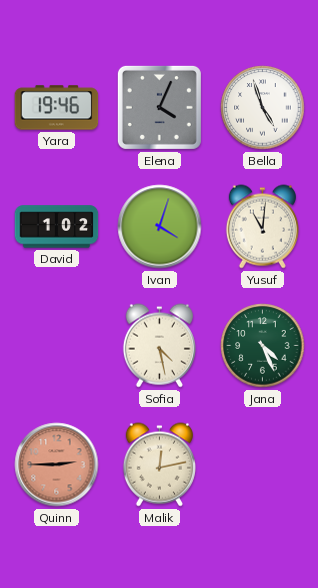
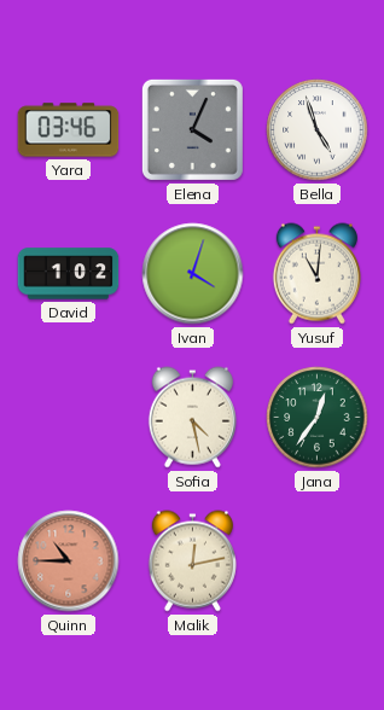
Yara: 19:46 -> 03:46
Jana: 4:26 -> 12:36
Quinn: 2:45 -> 10:45
